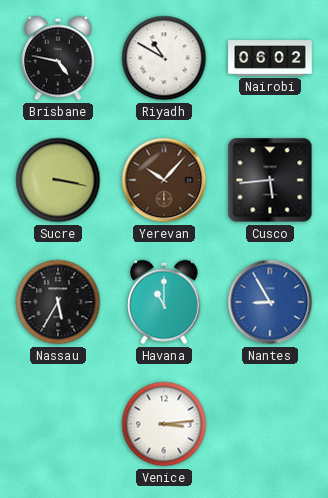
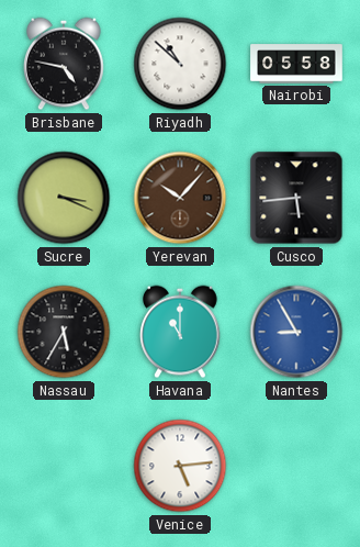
Riyadh: 10:50 -> 10:52
Nairobi: 06:02 -> 05:58
Sucre: 3:17 -> 3:19
Venice: 3:14 -> 5:14
